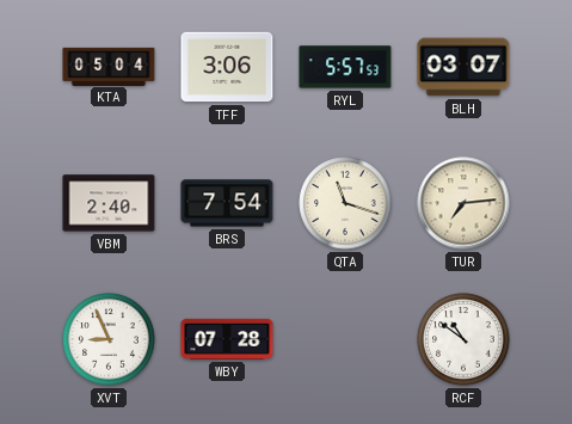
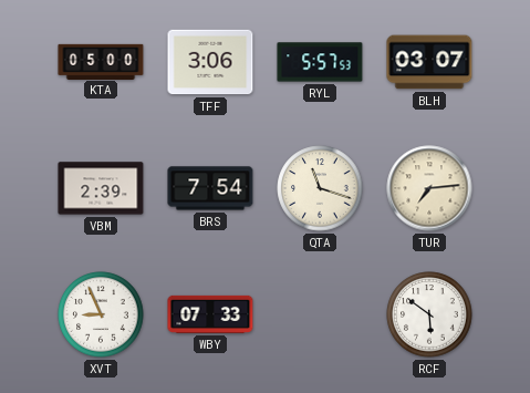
KTA: 05:04 -> 05:00
VBM: 2:40 -> 2:39
WBY: 07:28 -> 07:33
RCF: 10:51 -> 5:51
